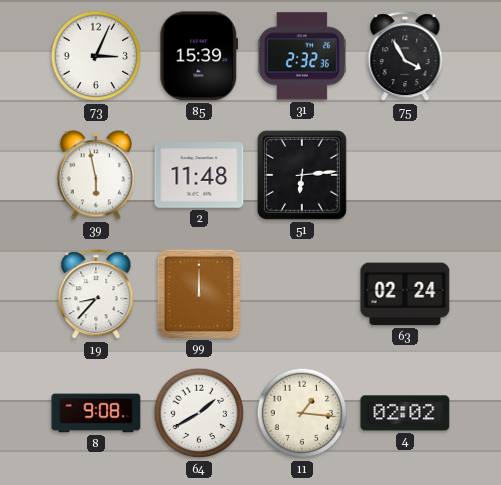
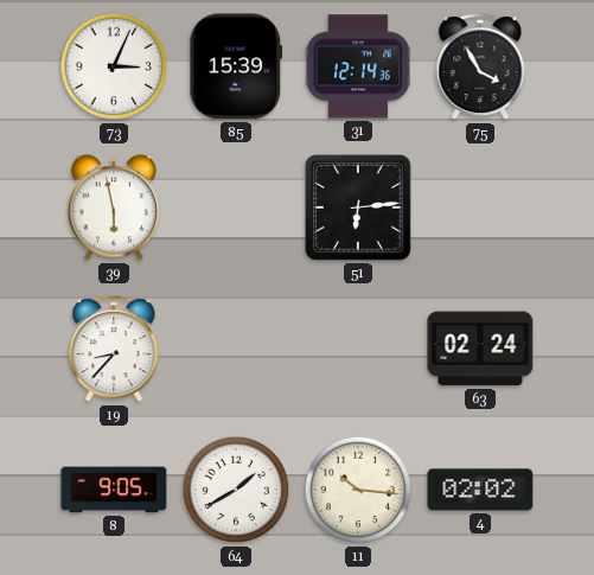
31: 2:32 -> 12:14
2: 11:48 -> none
99: 12:00 -> none
8: 9:08 -> 9:05
11: 1:16 -> 10:16
